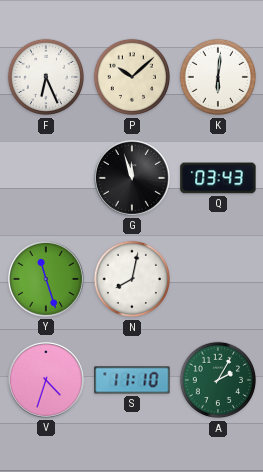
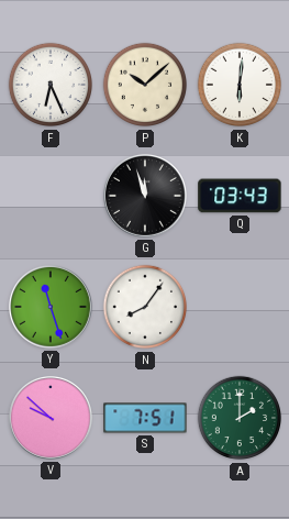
N: 8:02 -> 8:06
V: 4:33 -> 9:52
S: 11:10 -> 7:51
A: 2:05 -> 2:00
